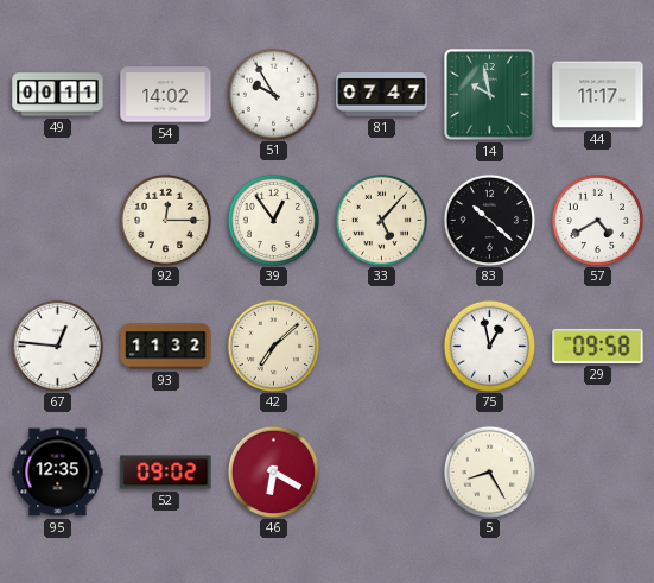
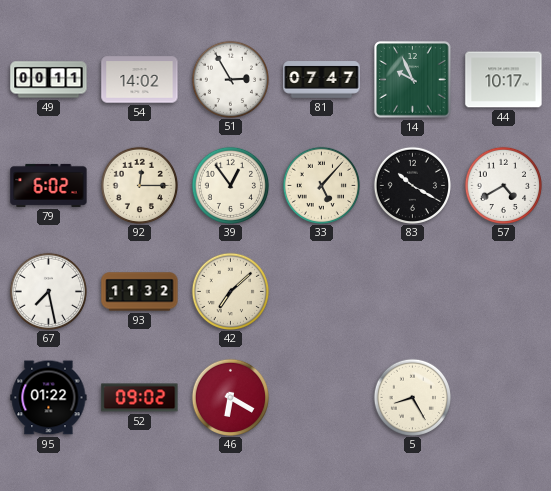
51: 9:55 -> 2:55
14: 9:58 -> 9:56
44: 11:17 -> 10:17
79: none -> 6:02
83: 10:22 -> 10:20
67: 12:46 -> 7:28
75: 12:58 -> none
29: 09:58 -> none
95: 12:35 -> 01:22
